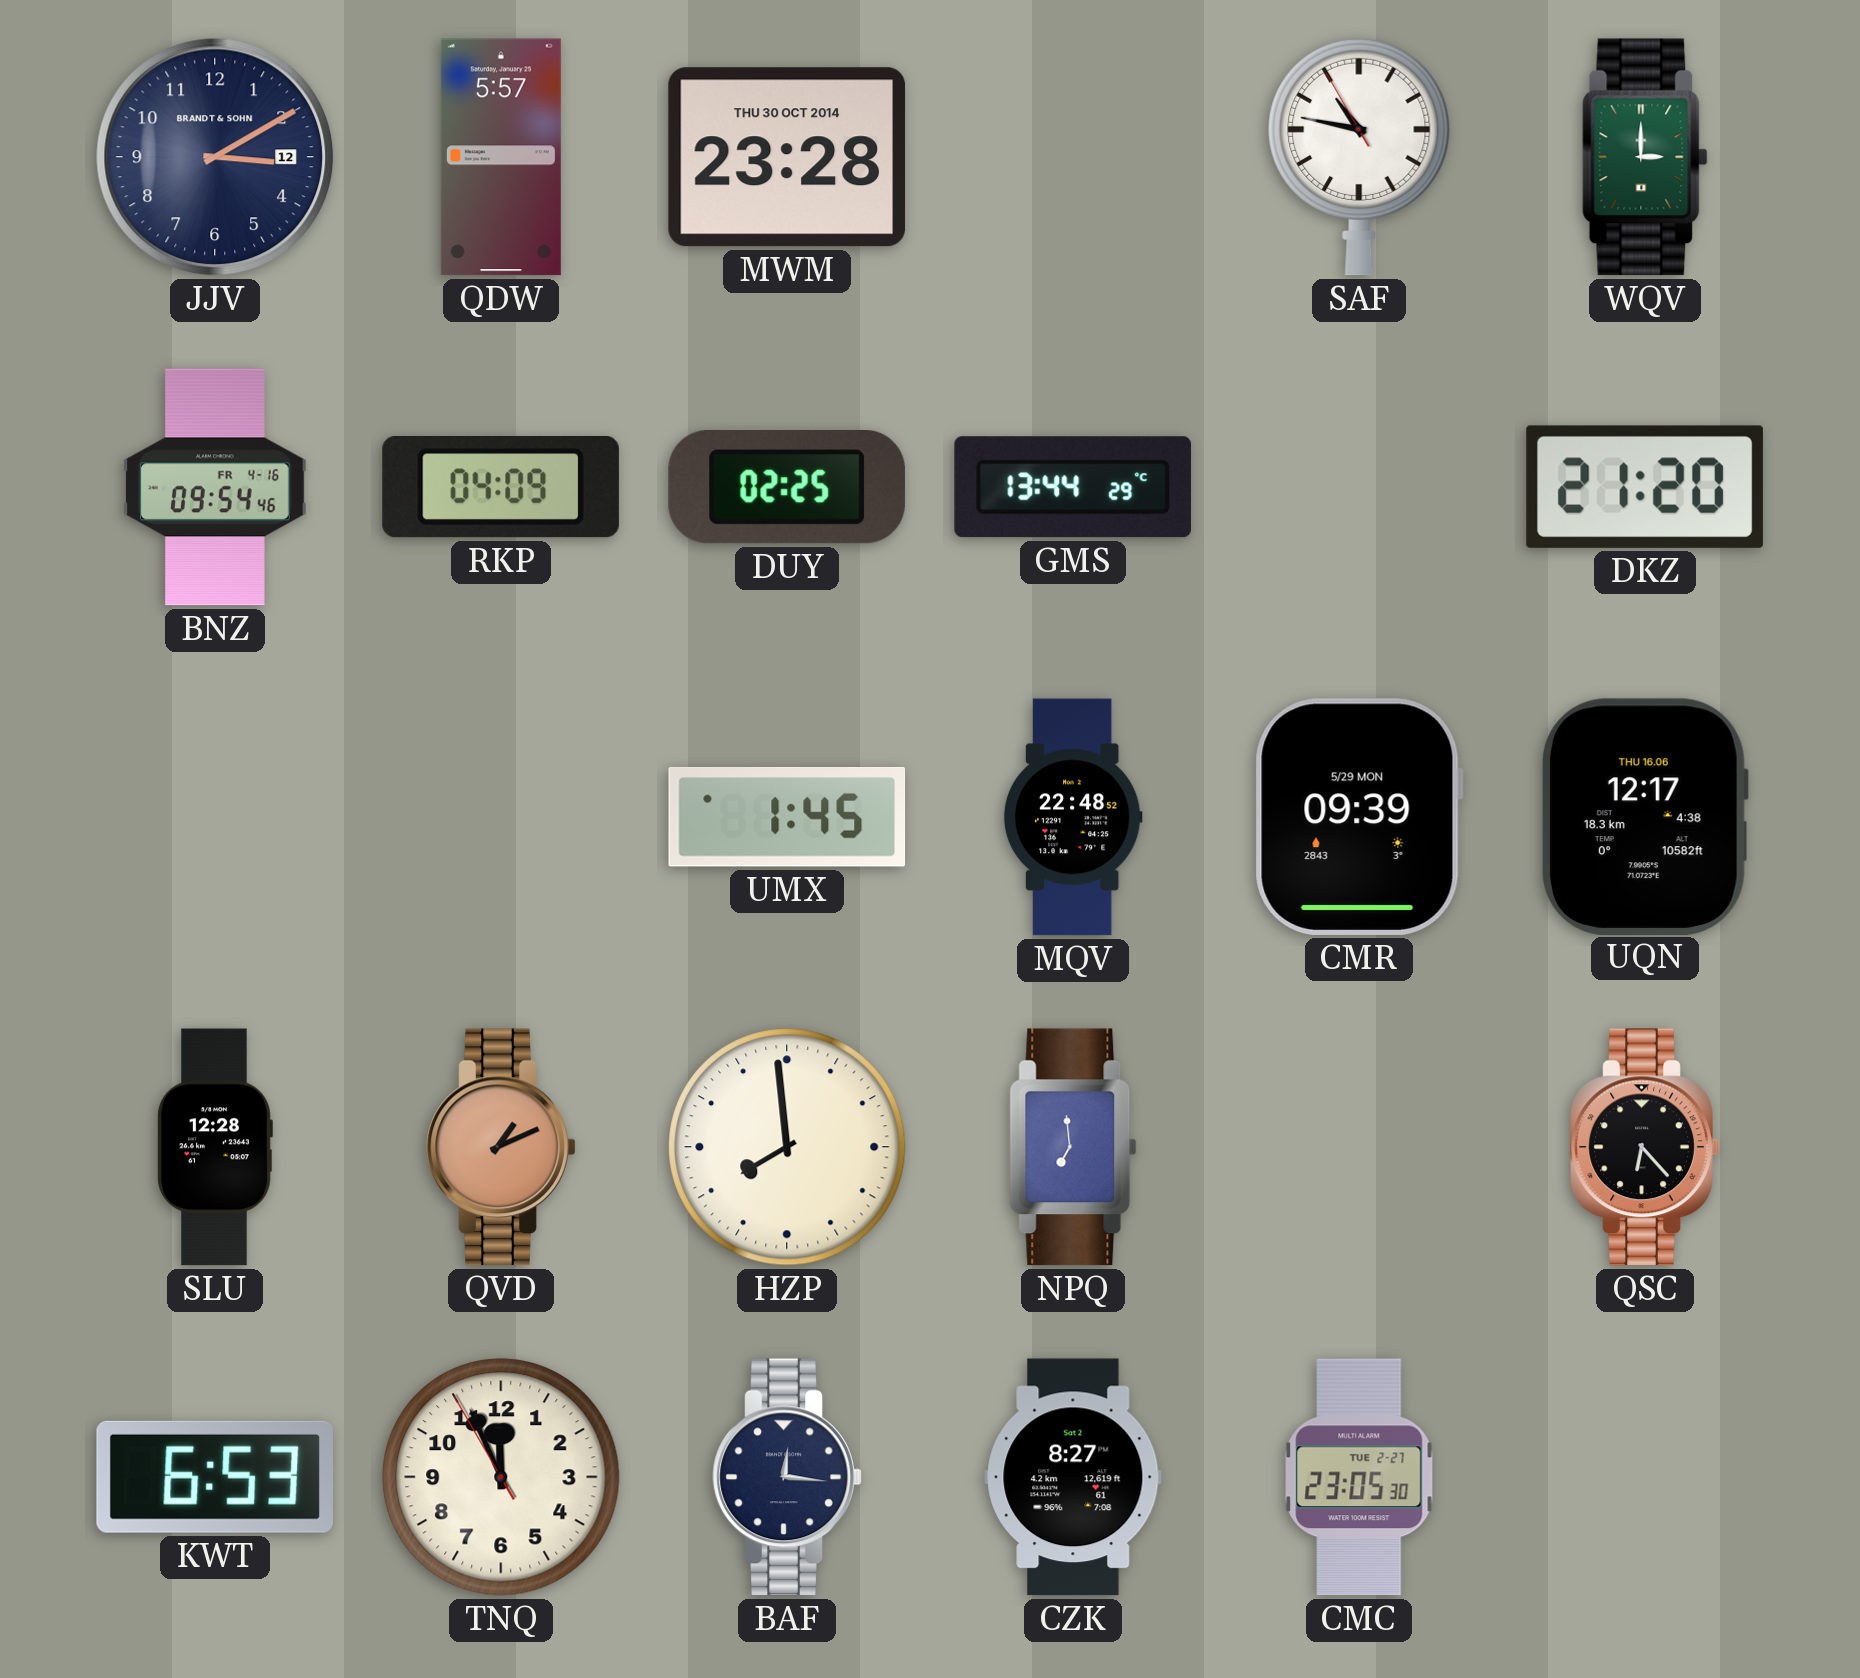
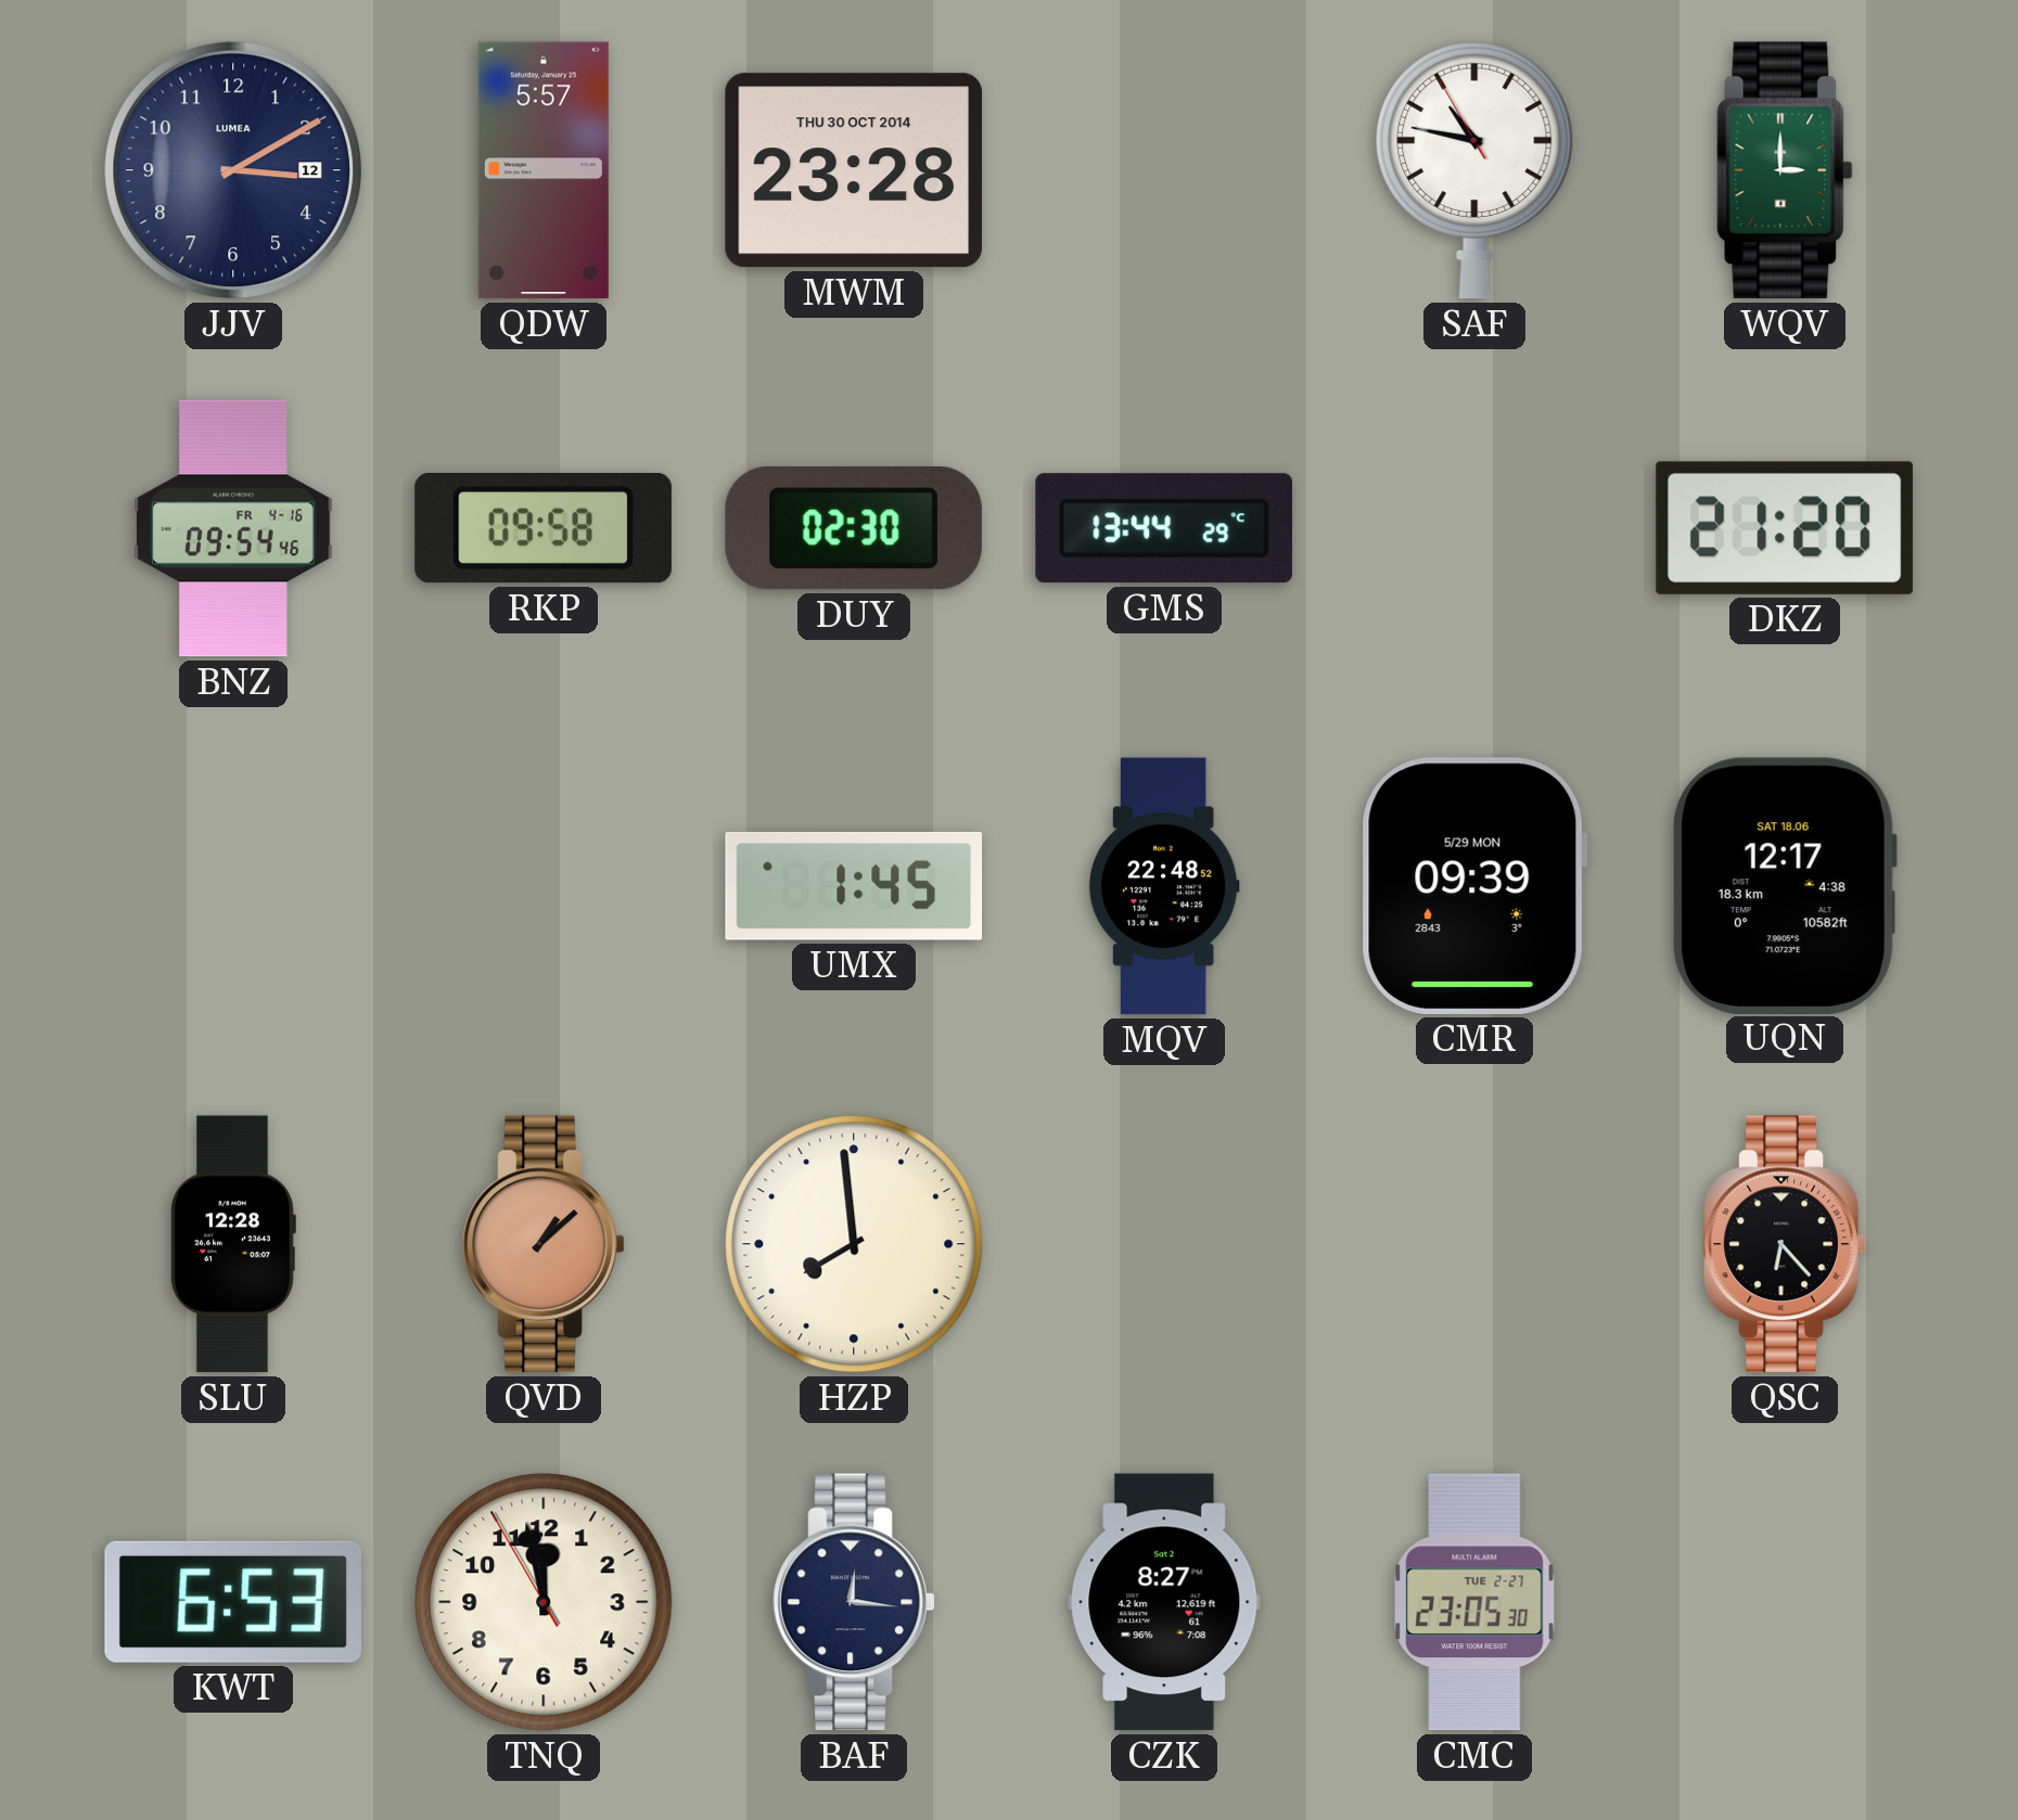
JJV brand: BRANDT & SOHN -> LUMEA
RKP: 04:09 -> 09:58
DUY: 02:25 -> 02:30
UQN date: THU 16.06 -> SAT 18.06
QVD: 1:11 -> 1:08
NPQ: 6:59 -> none
TNQ: 11:55 -> 11:57
